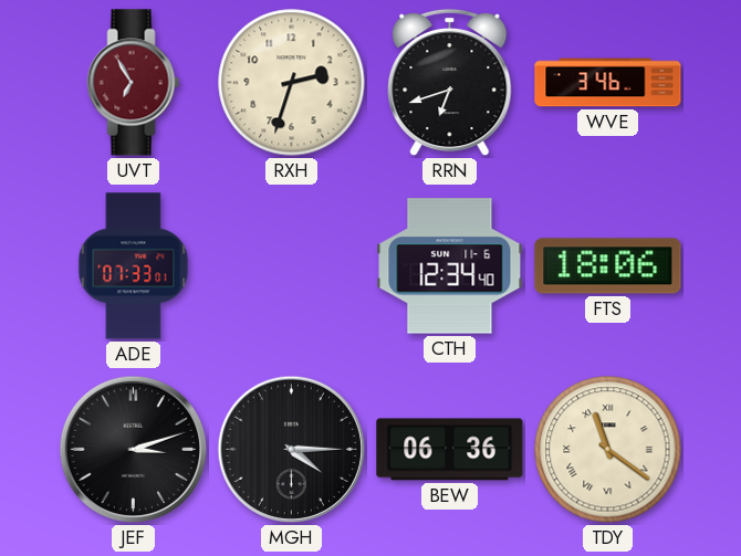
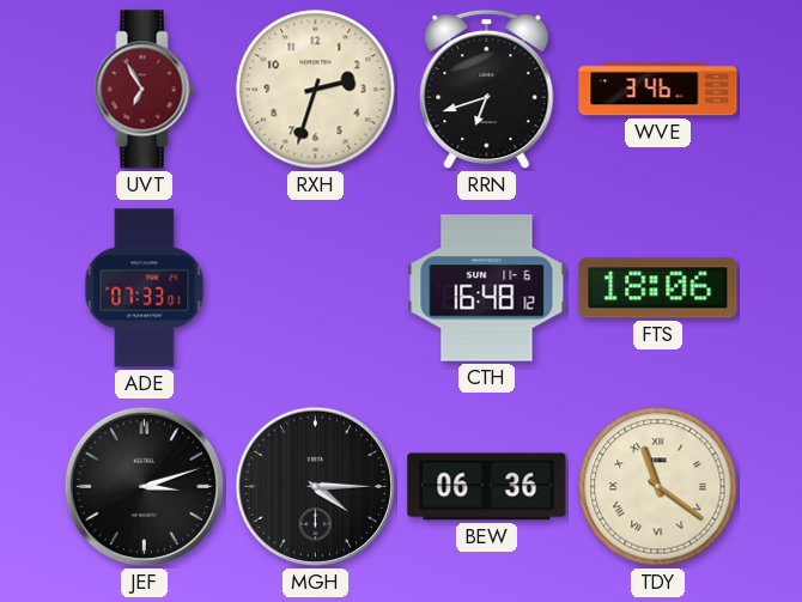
CTH: 12:34 -> 16:48
